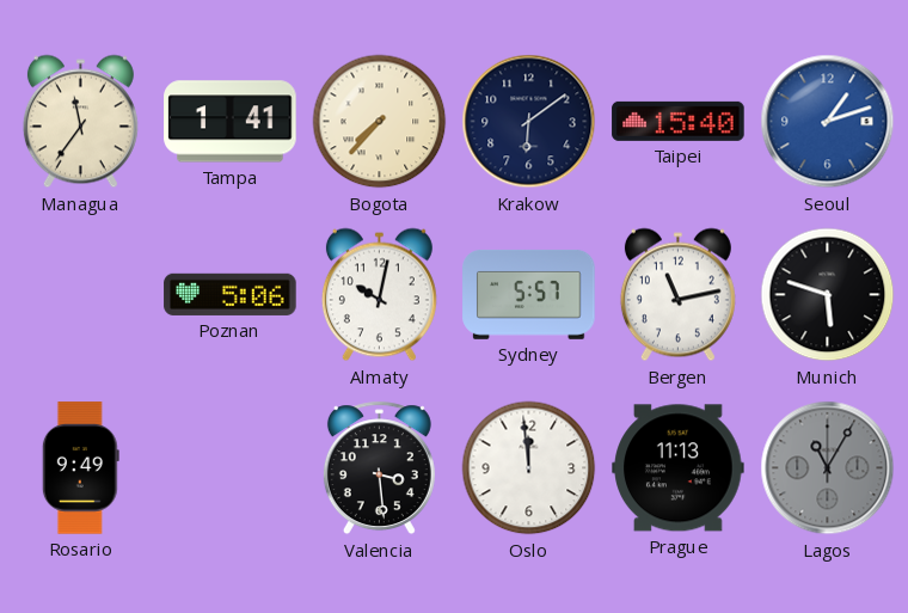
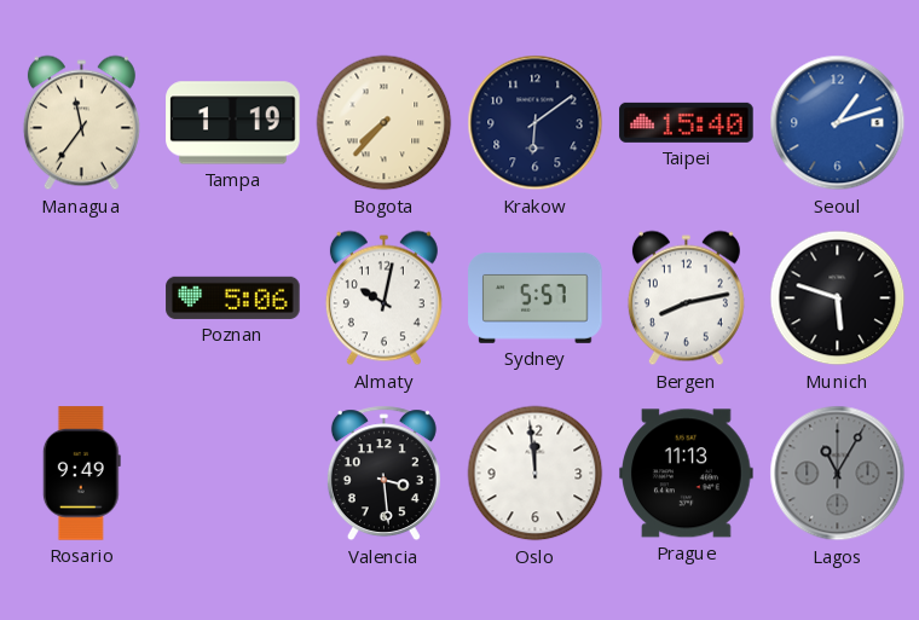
Tampa: 1:41 -> 1:19
Bergen: 11:13 -> 8:13
